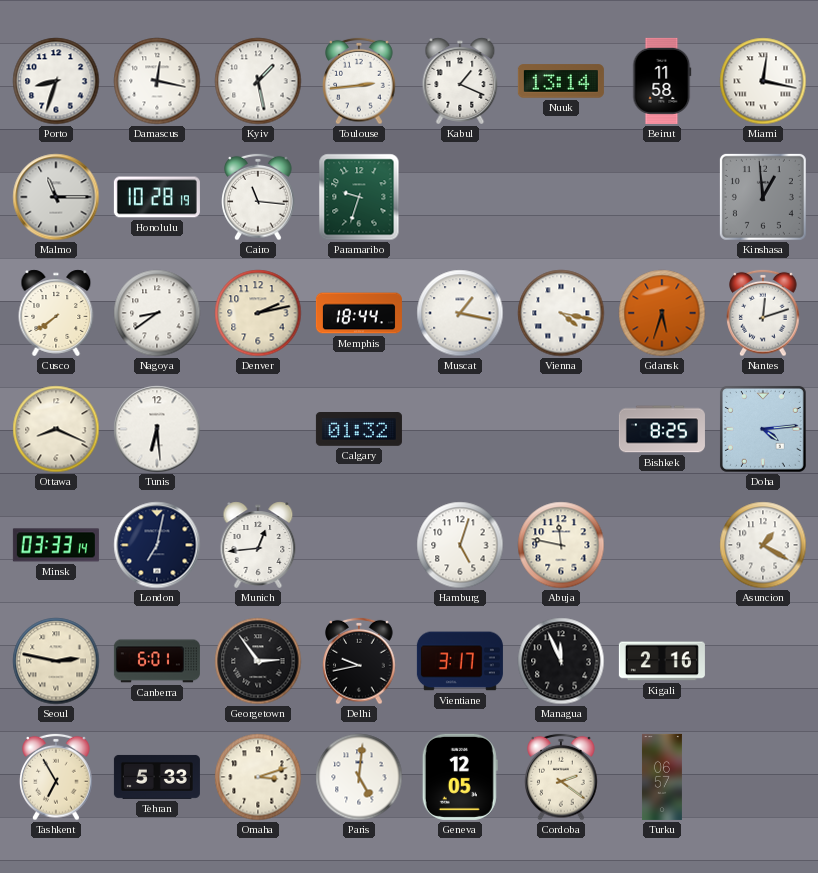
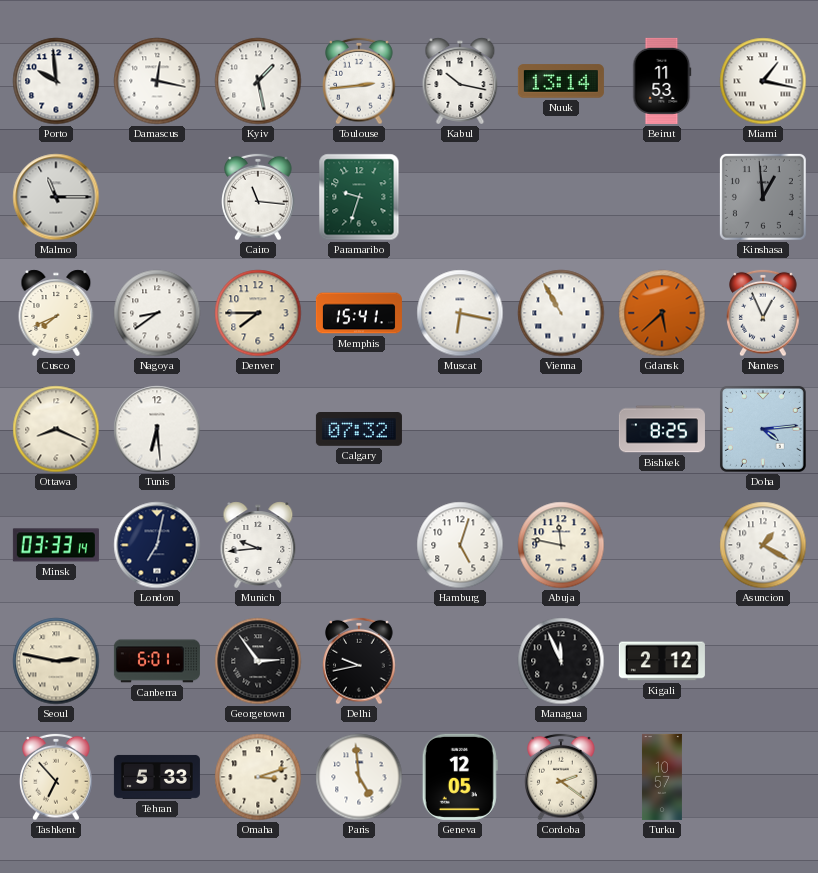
Porto: 8:33 -> 9:59
Kabul: 1:19 -> 10:17
Beirut: 11:58 -> 11:53
Miami: 12:17 -> 1:17
Honolulu: 10:28 -> none
Cusco: 7:39 -> 7:41
Denver: 2:13 -> 7:45
Memphis: 18:44 -> 15:41
Muscat: 1:17 -> 6:17
Vienna: 4:17 -> 10:55
Gdansk: 5:33 -> 5:38
Nantes: 12:12 -> 12:56
Calgary: 01:32 -> 07:32
Munich: 12:44 -> 9:44
Vientiane: 3:17 -> none
Kigali: 2:16 -> 2:12
Tashkent: 6:55 -> 6:53
Paris: 5:01 -> 4:59
Turku: 06:57 -> 10:57
